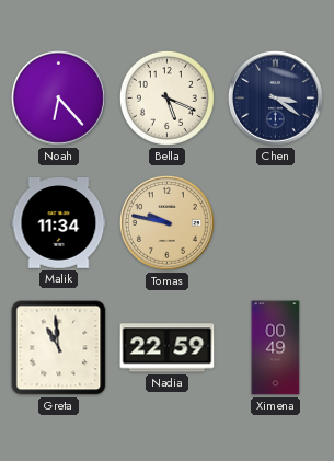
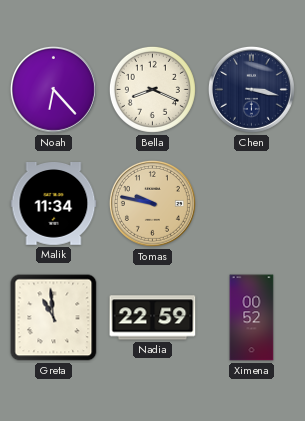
Bella: 5:19 -> 8:19
Chen: 3:21 -> 3:17
Ximena: 00:49 -> 00:52
